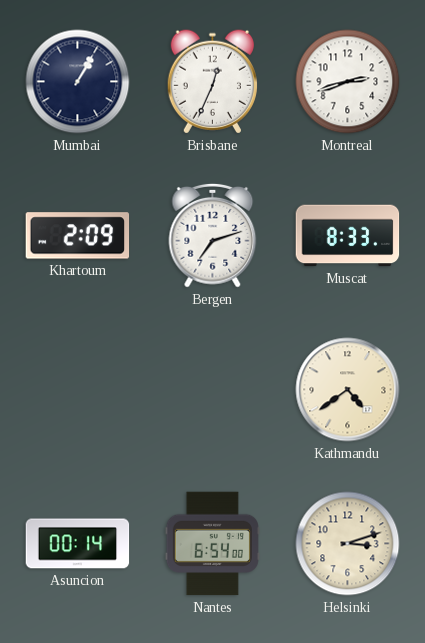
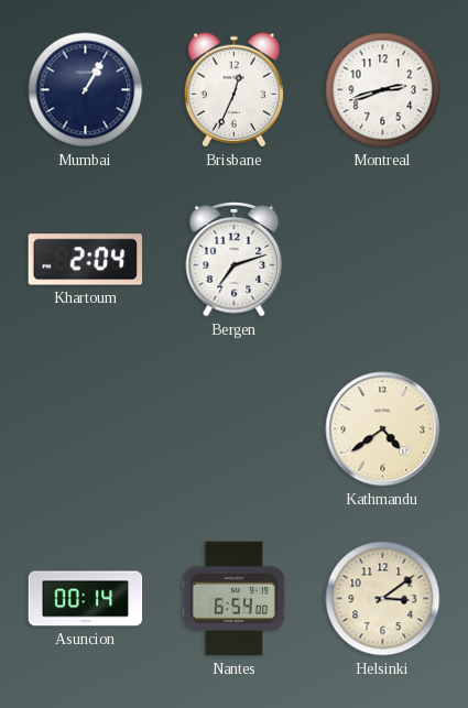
Khartoum: 2:09 -> 2:04
Muscat: 8:33 -> none
Helsinki: 3:12 -> 3:09
